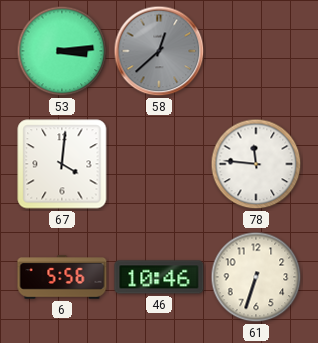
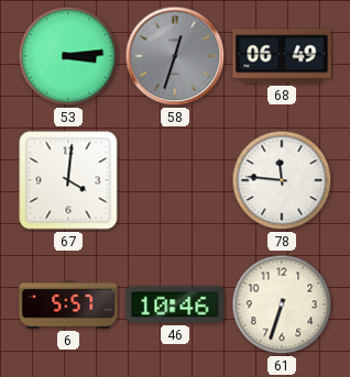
58: 12:38 -> 12:33
68: none -> 06:49
6: 5:56 -> 5:57
